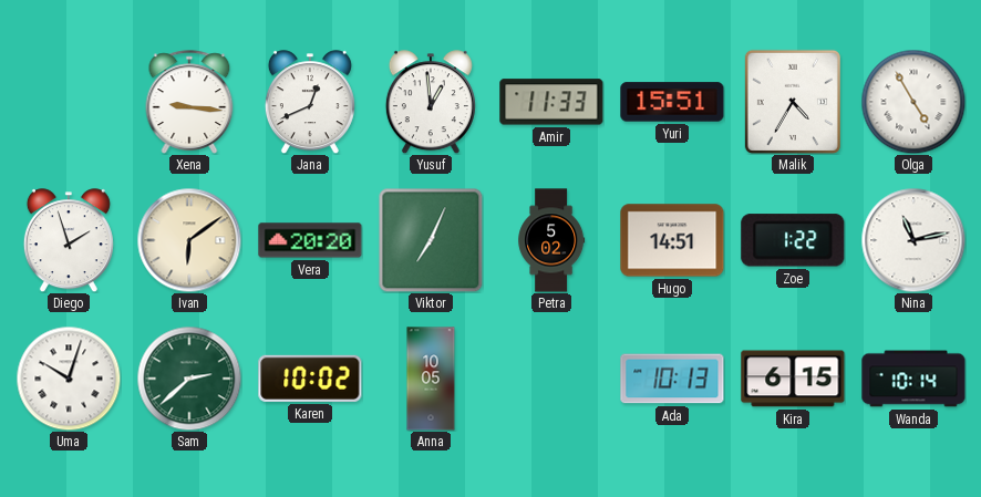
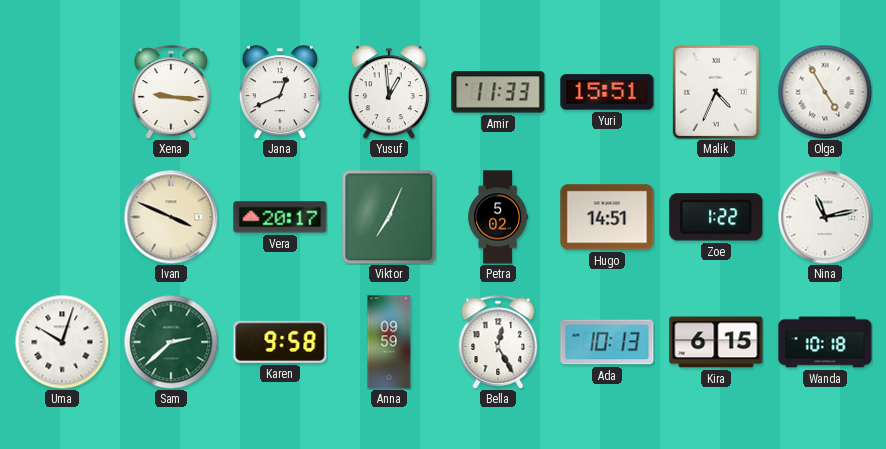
Malik: 4:35 -> 4:34
Diego: 1:57 -> none
Ivan: 6:09 -> 3:49
Vera: 20:20 -> 20:17
Karen: 10:02 -> 9:58
Anna: 10:05 -> 09:59
Bella: none -> 12:25
Wanda: 10:14 -> 10:18
